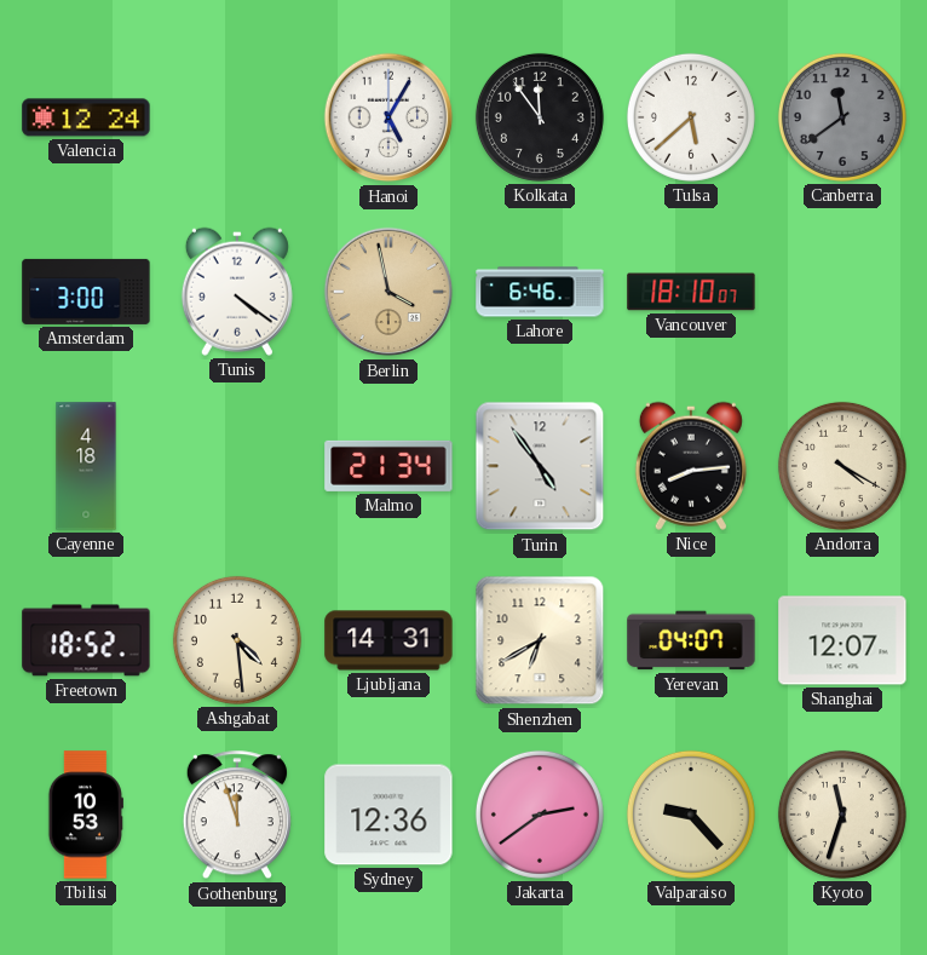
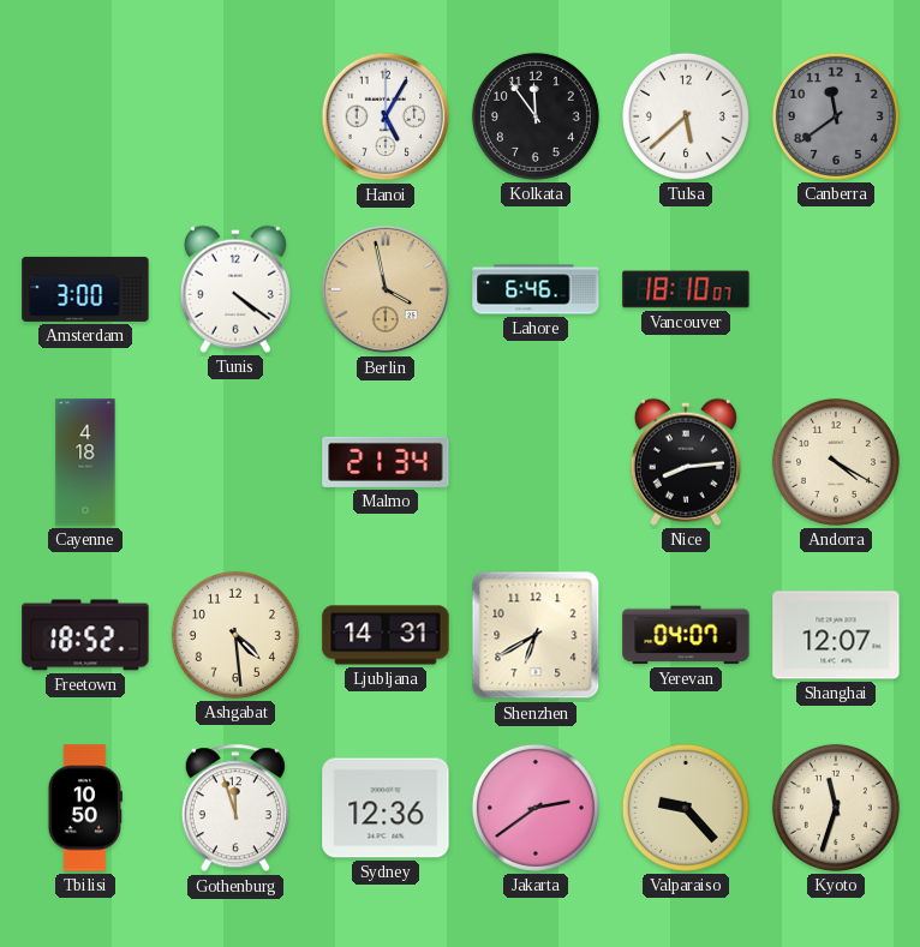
Valencia: 12:24 -> none
Turin: 4:54 -> none
Tbilisi: 10:53 -> 10:50
